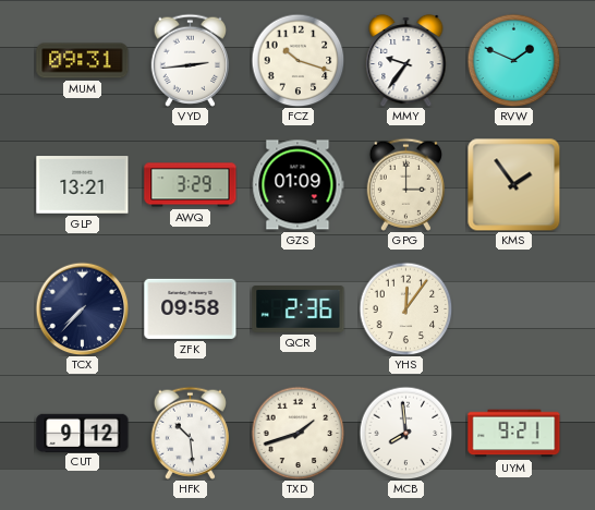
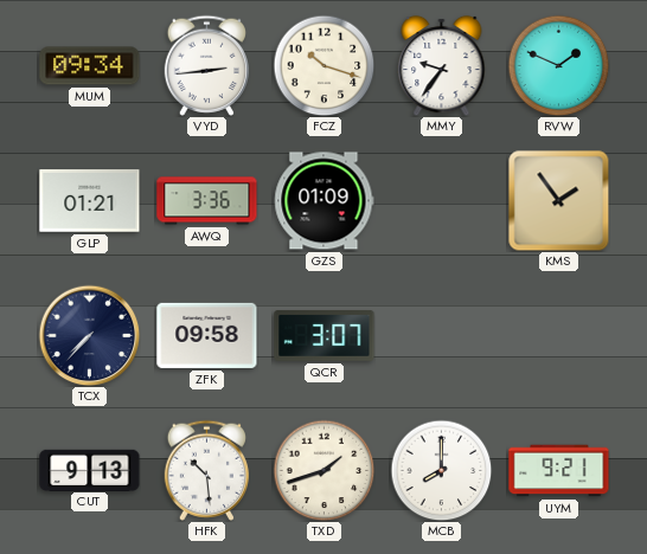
MUM: 09:31 -> 09:34
GLP: 13:21 -> 01:21
AWQ: 3:29 -> 3:36
GPG: 3:00 -> none
QCR: 2:36 -> 3:07
YHS: 12:06 -> none
CUT: 9:12 -> 9:13
MCB: 7:59 -> 8:00
